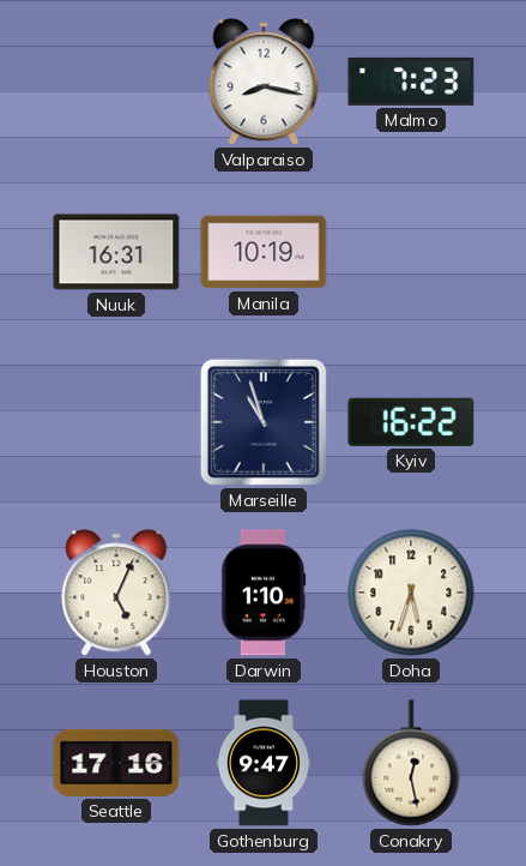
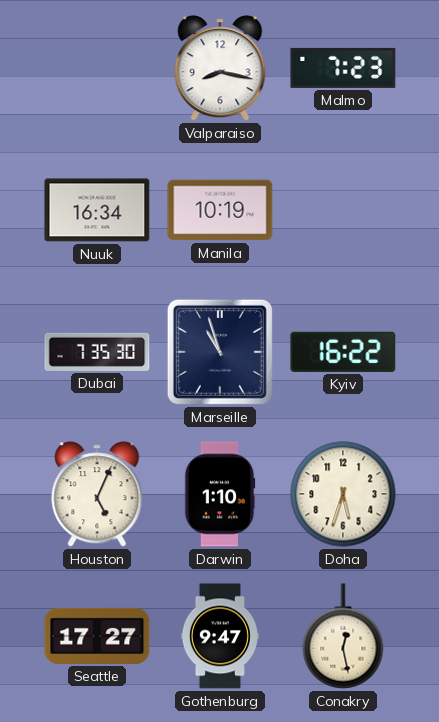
Nuuk: 16:31 -> 16:34
Dubai: none -> 7:35
Seattle: 17:16 -> 17:27
